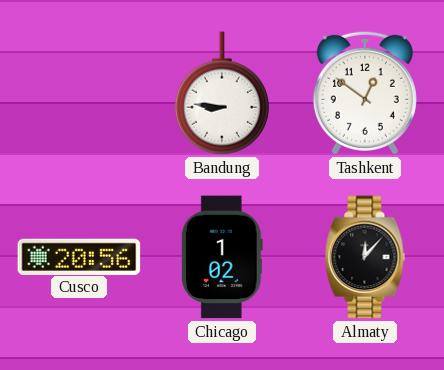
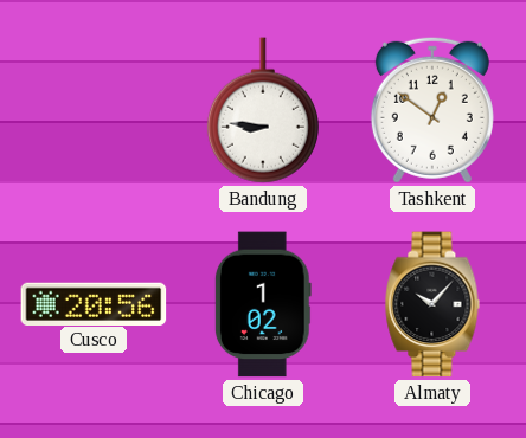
Almaty: 12:07 -> 10:07
